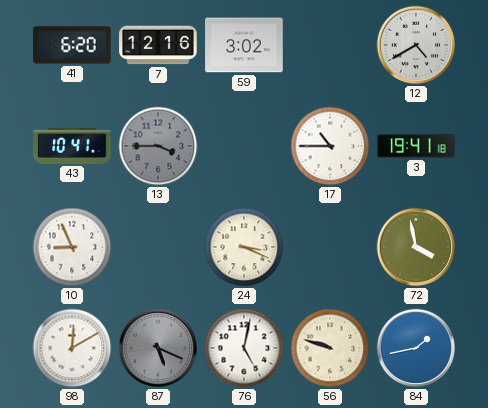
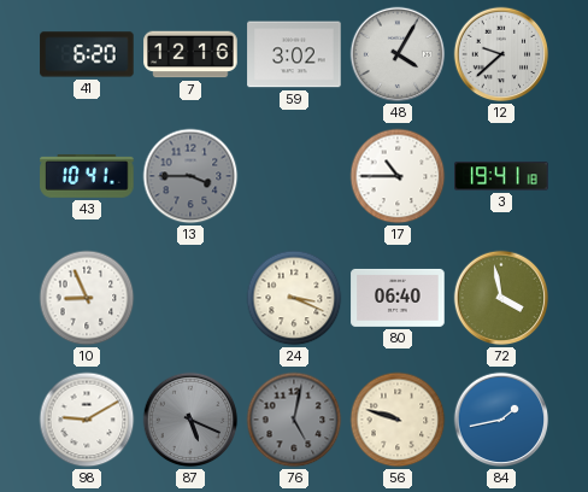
48: none -> 4:05
12: 4:40 -> 9:38
80: none -> 06:40
98: 12:10 -> 9:10
76 dial: white -> grey
